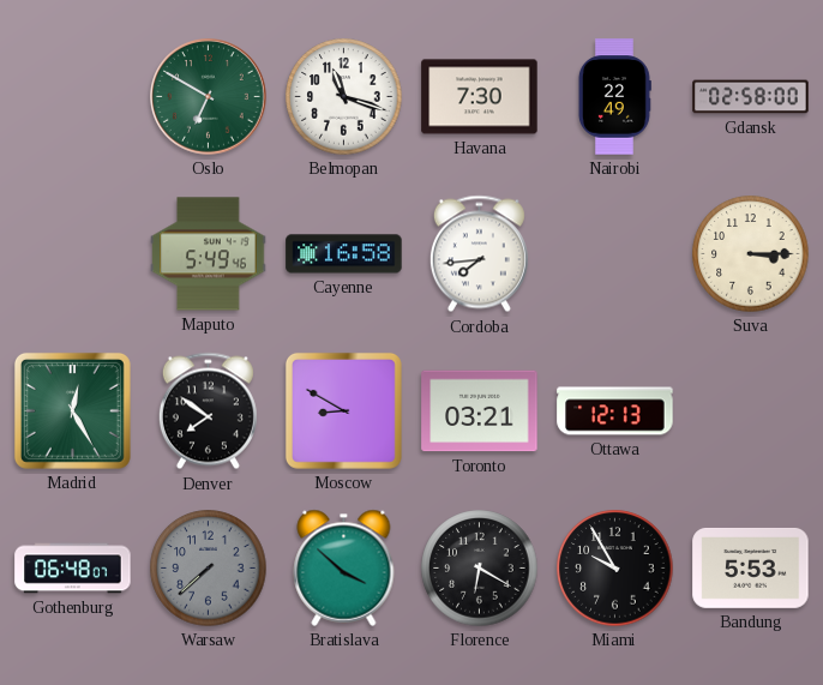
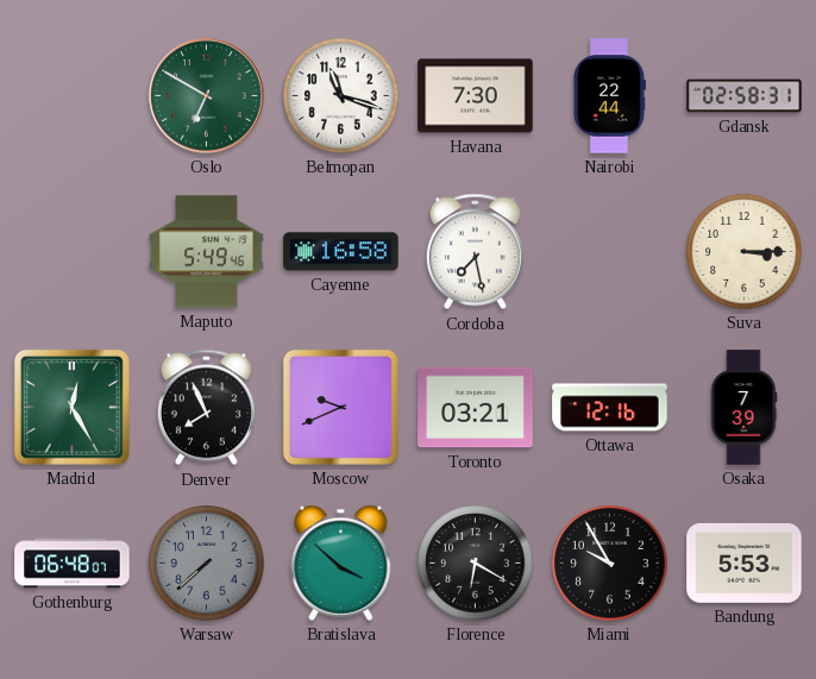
Nairobi: 22:49 -> 22:44
Gdansk: 02:58:00 -> 02:58:31
Cordoba: 7:44 -> 7:28
Denver: 7:51 -> 7:56
Moscow: 8:50 -> 9:41
Ottawa: 12:13 -> 12:16
Osaka: none -> 7:39
